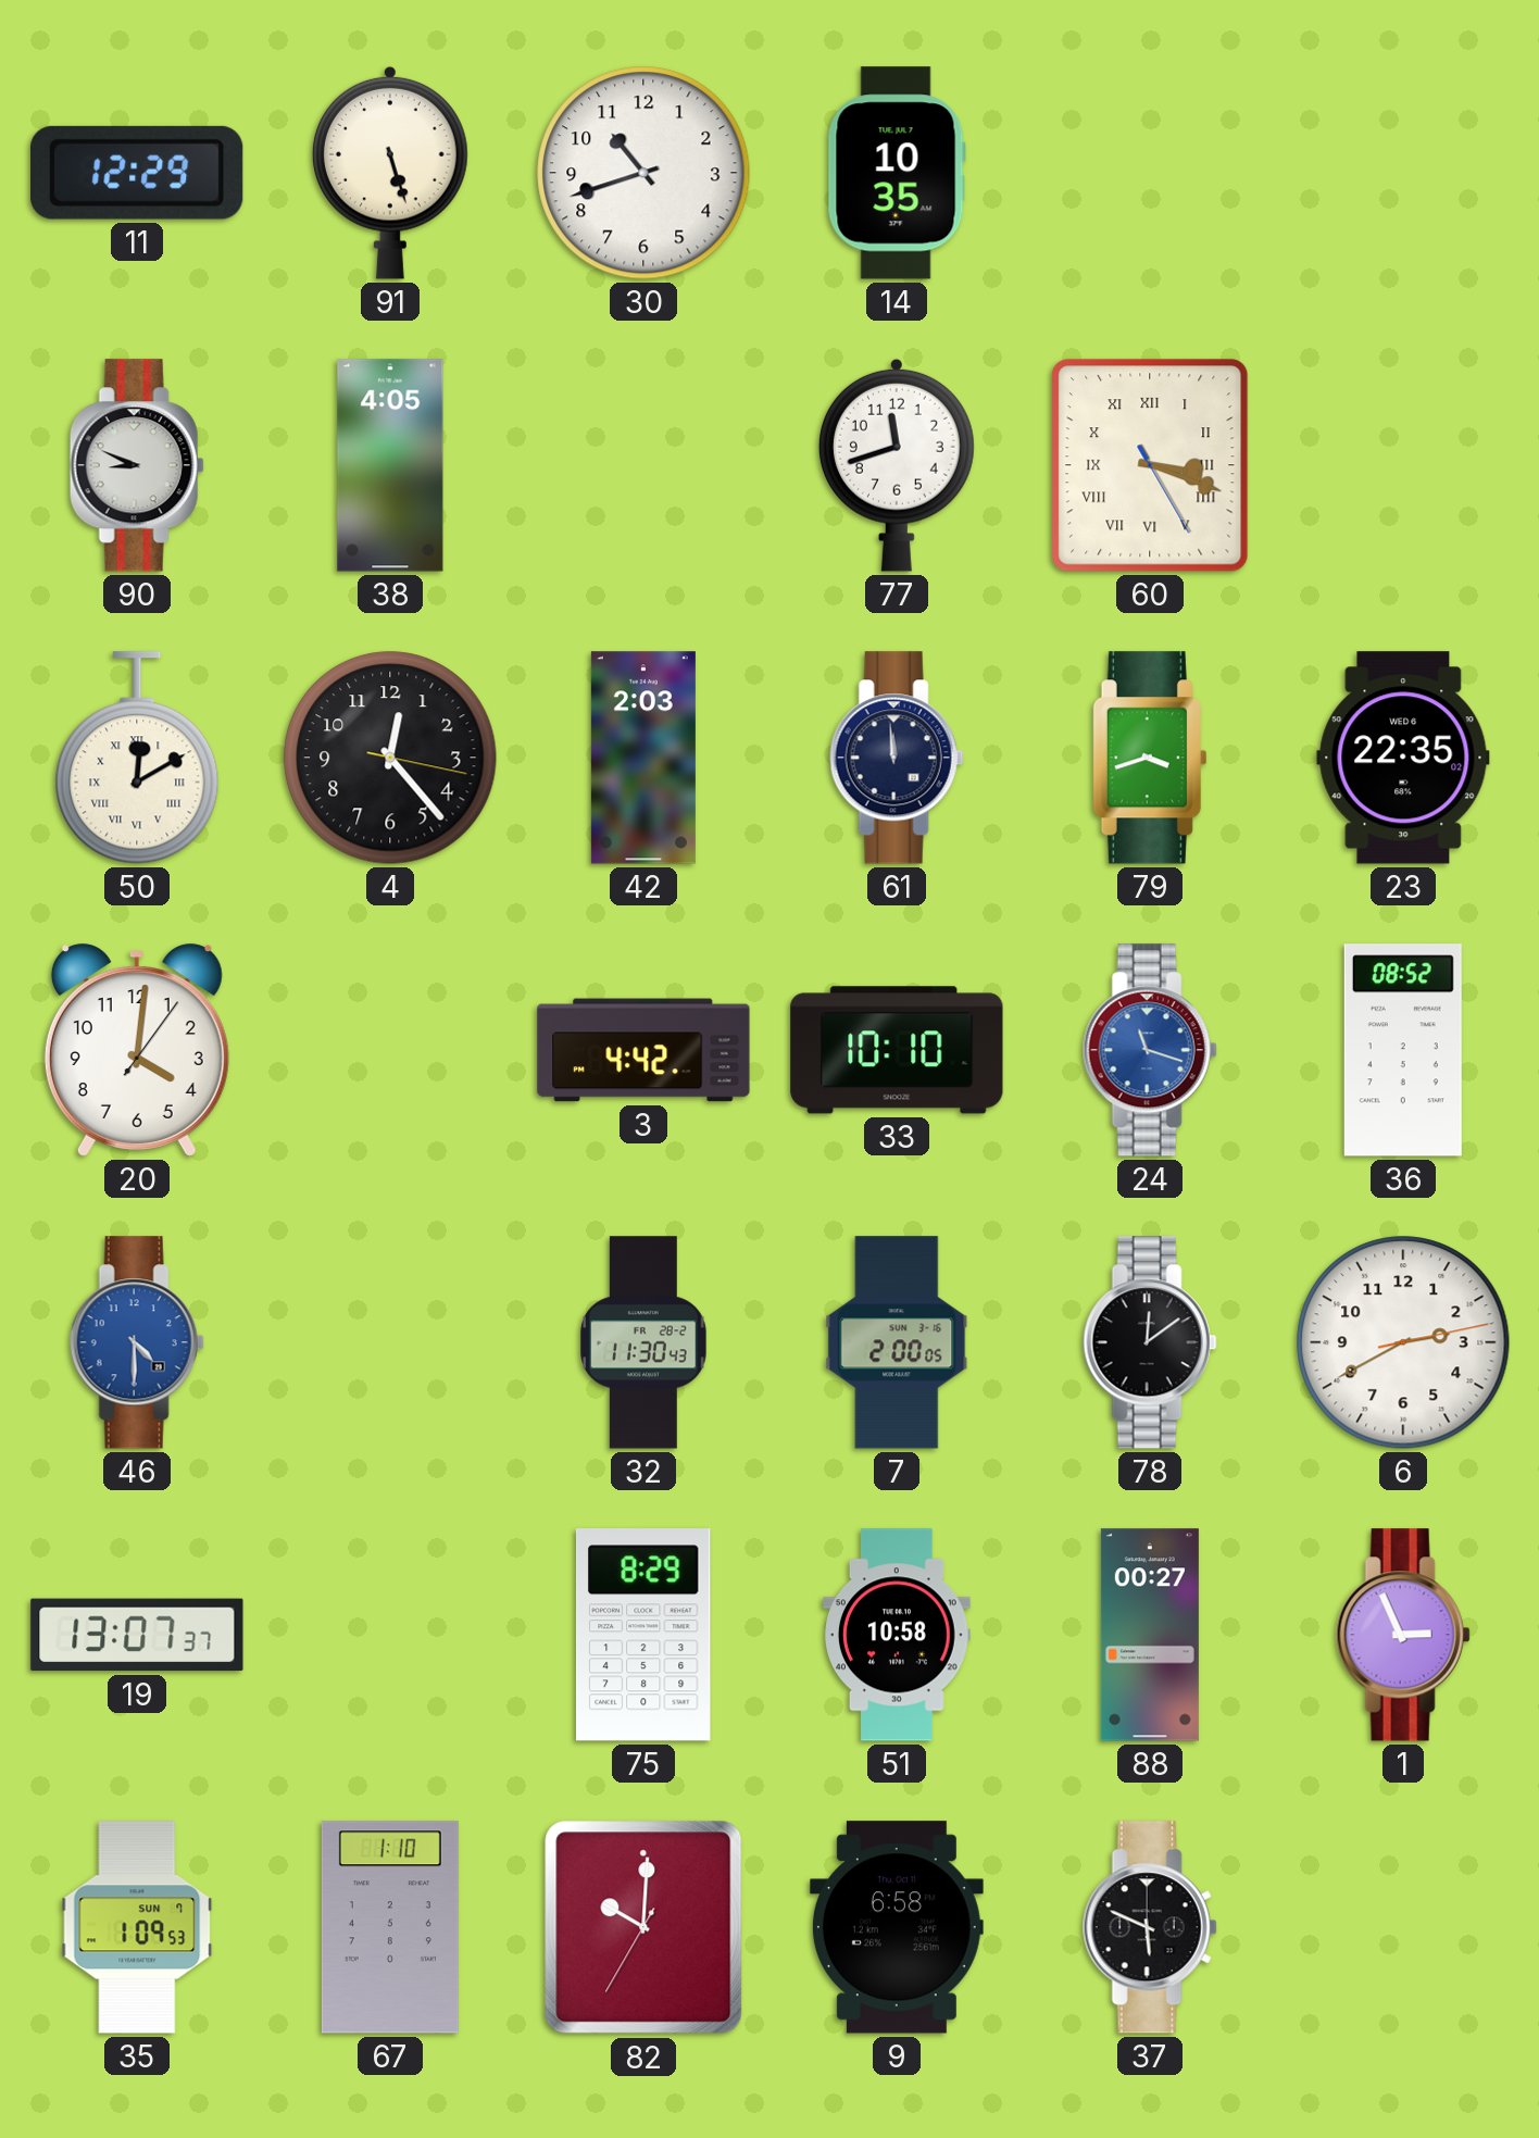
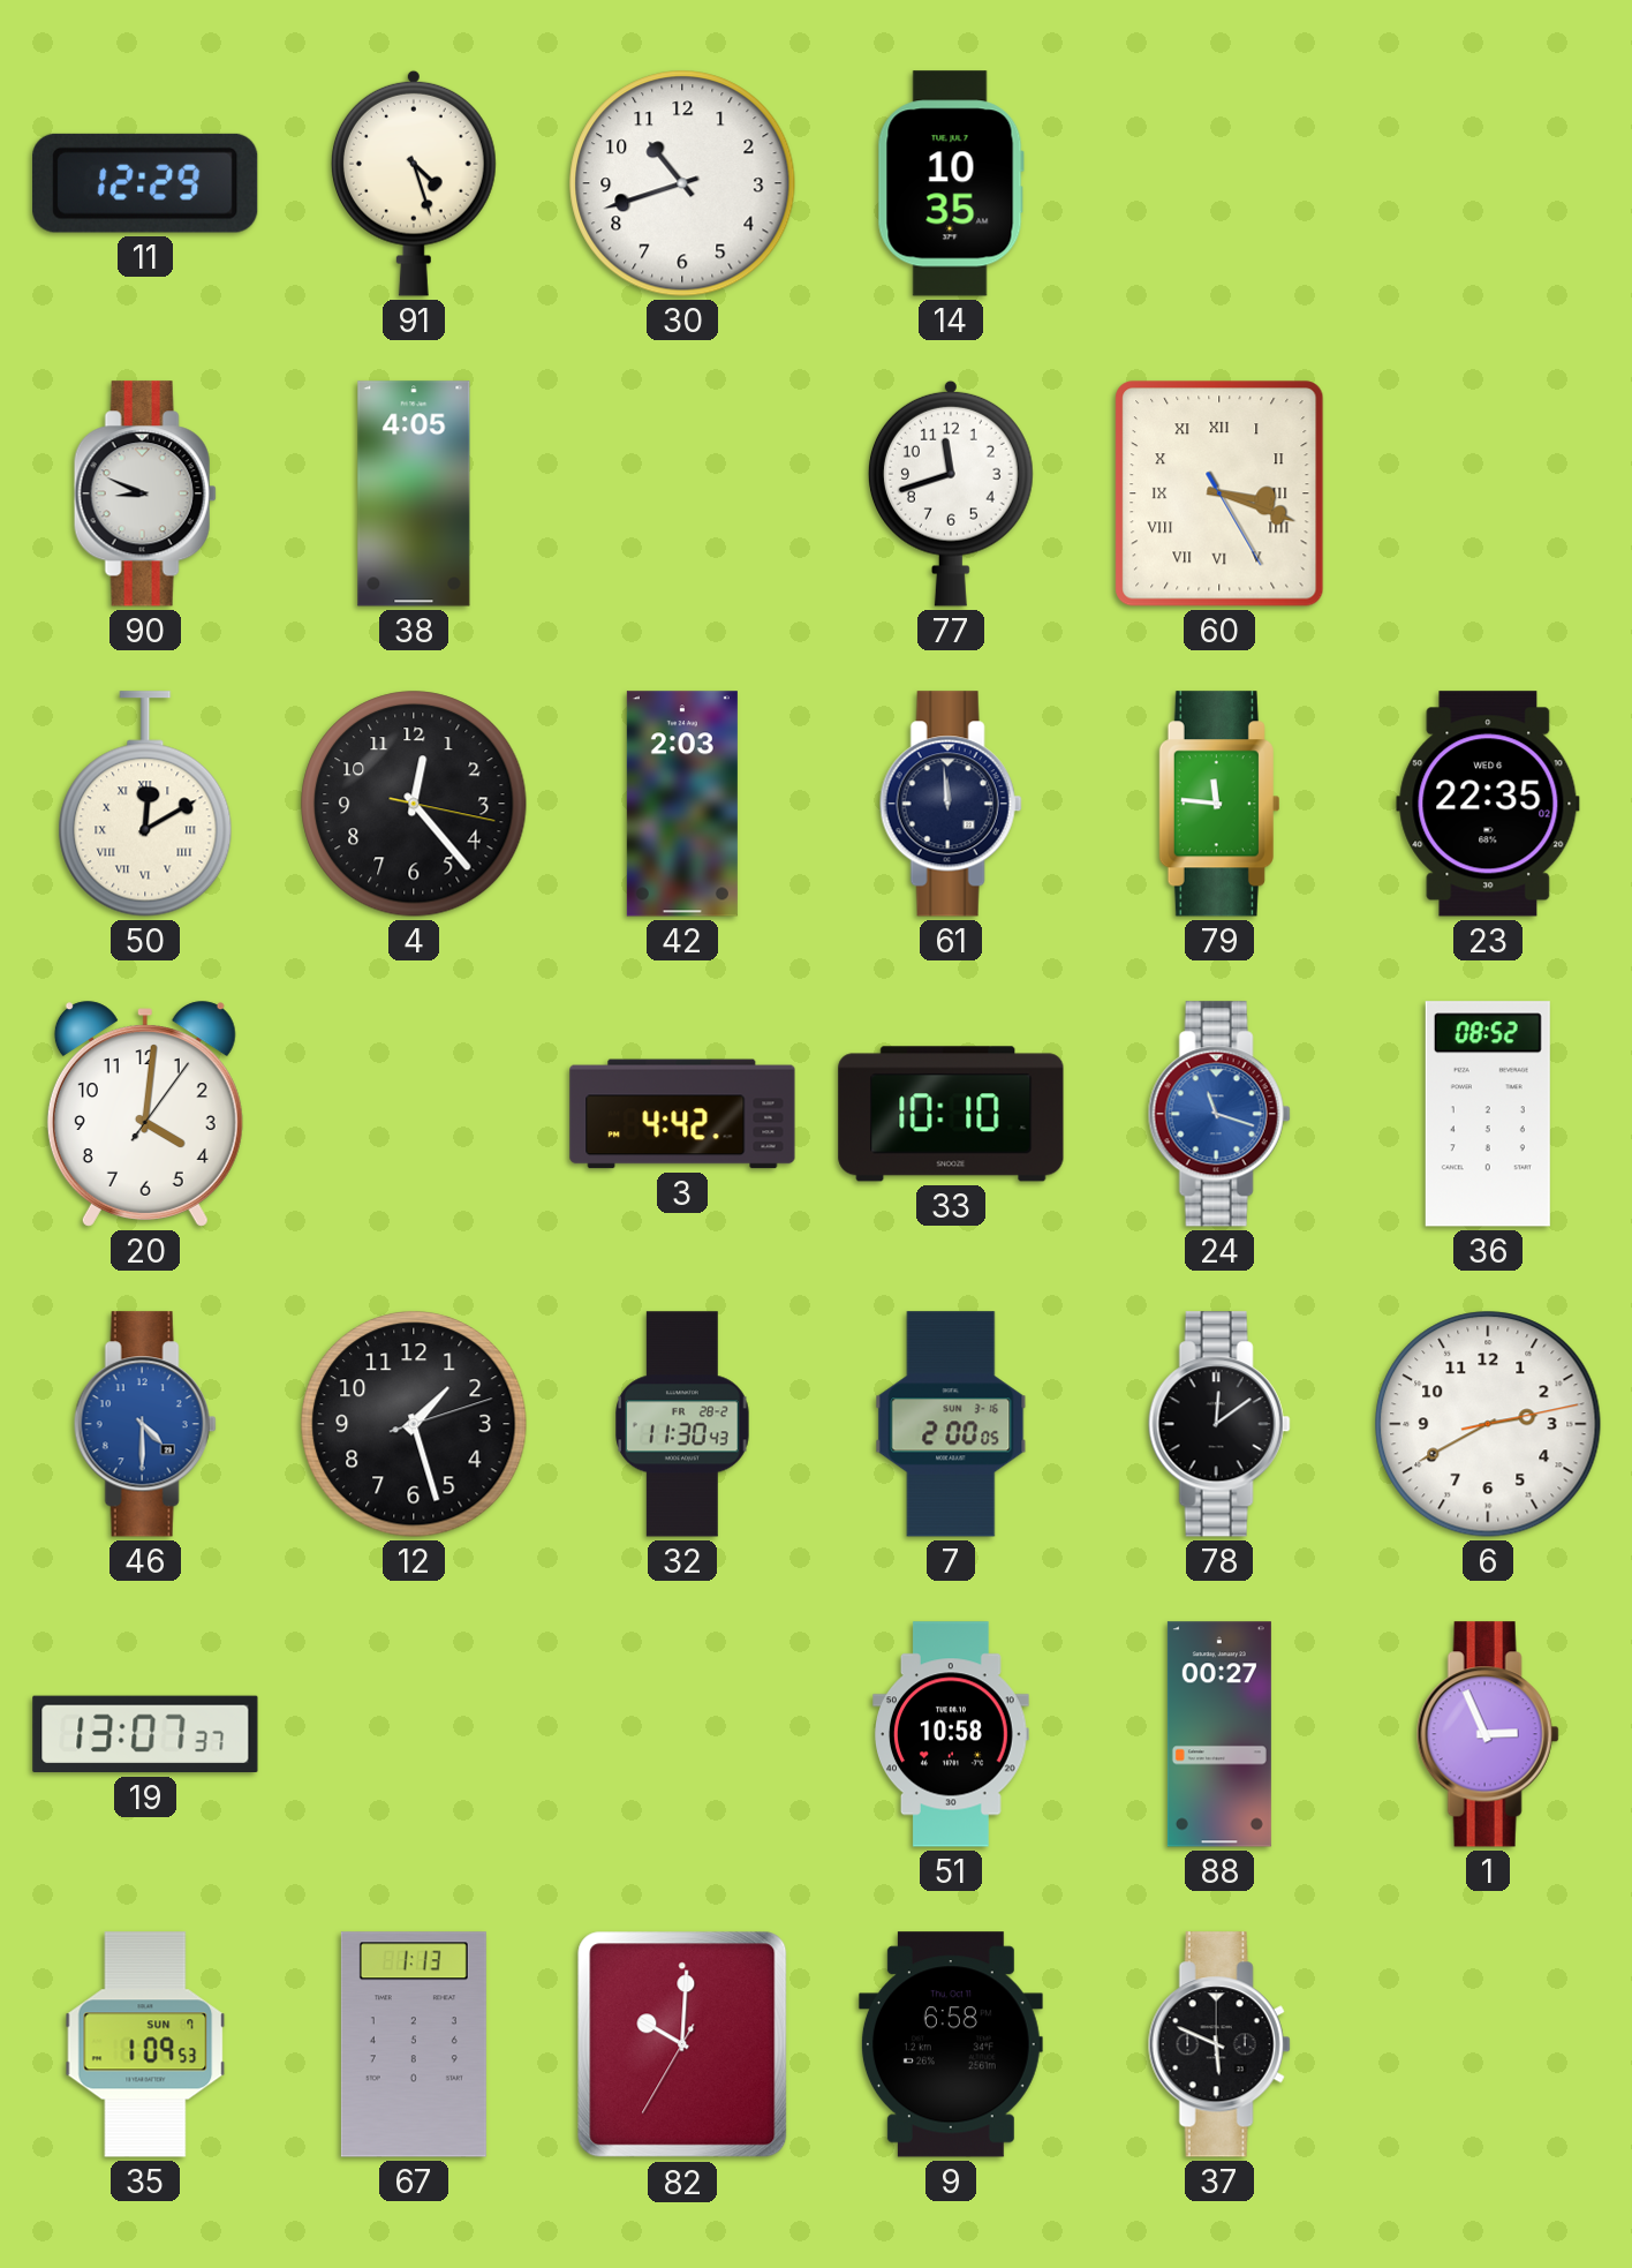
91: 5:27 -> 4:27
79: 3:42 -> 11:46
12: none -> 1:27
75: 8:29 -> none
67: 1:10 -> 1:13
